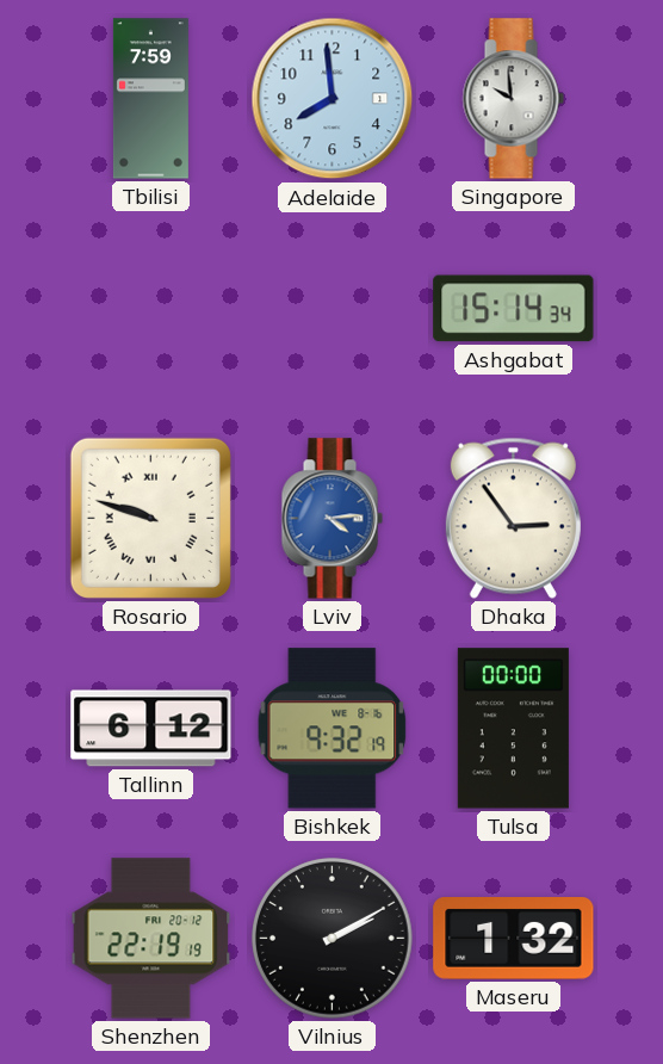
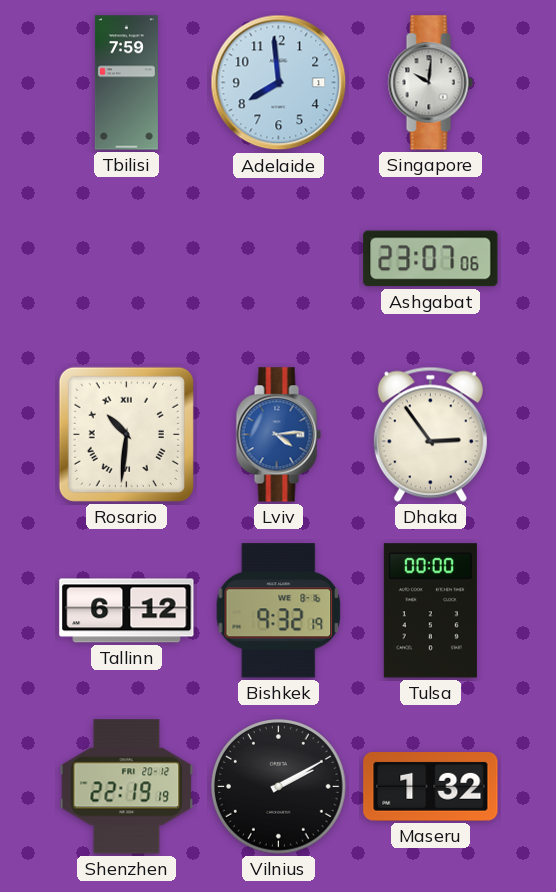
Singapore: 9:59 -> 10:01
Ashgabat: 15:14 -> 23:07
Rosario: 9:48 -> 10:31
